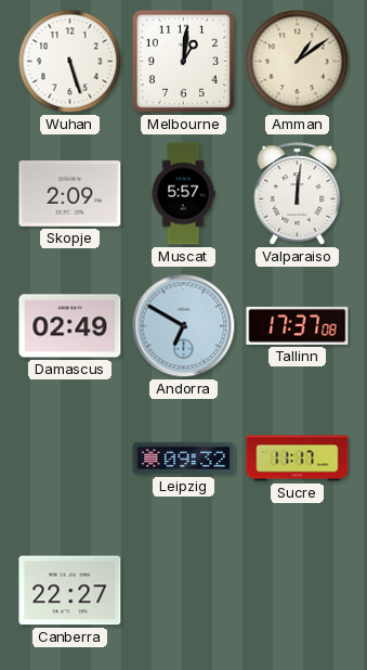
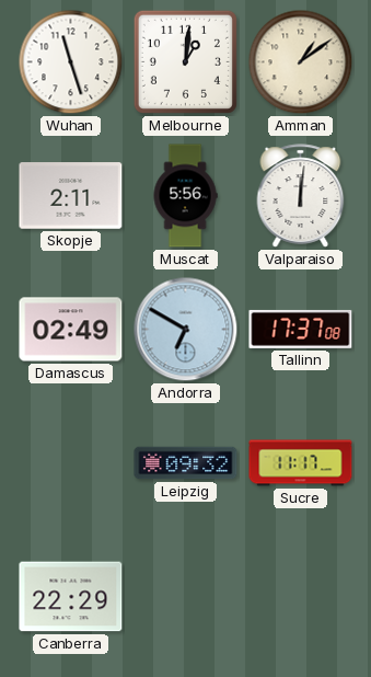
Wuhan: 5:27 -> 11:27
Skopje: 2:09 -> 2:11
Muscat: 5:57 -> 5:56
Canberra: 22:27 -> 22:29
